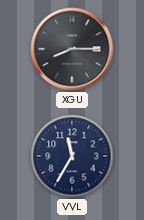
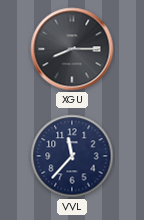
VVL: 11:35 -> 11:37
